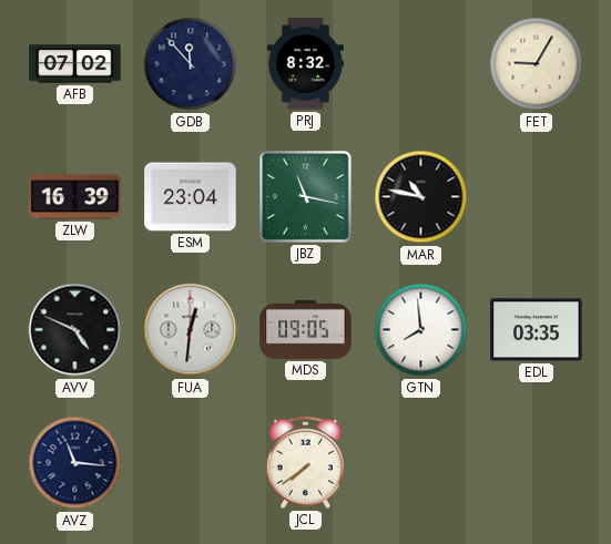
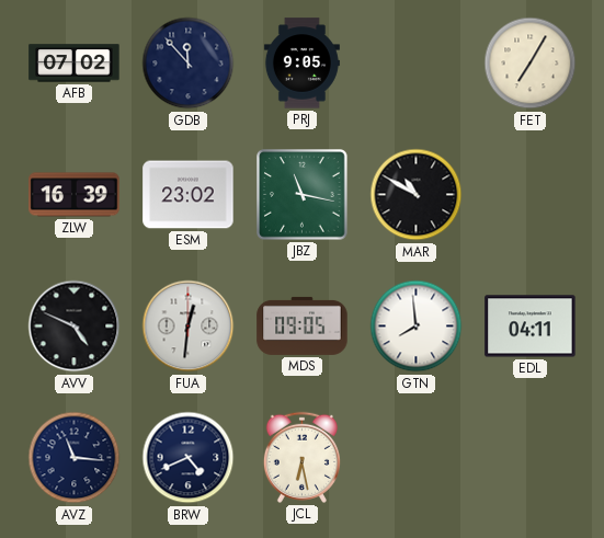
PRJ: 8:32 -> 9:05
FET: 9:05 -> 7:05
ESM: 23:04 -> 23:02
MAR: 10:47 -> 10:50
EDL: 03:35 -> 04:11
BRW: none -> 4:41
JCL: 7:39 -> 6:28
